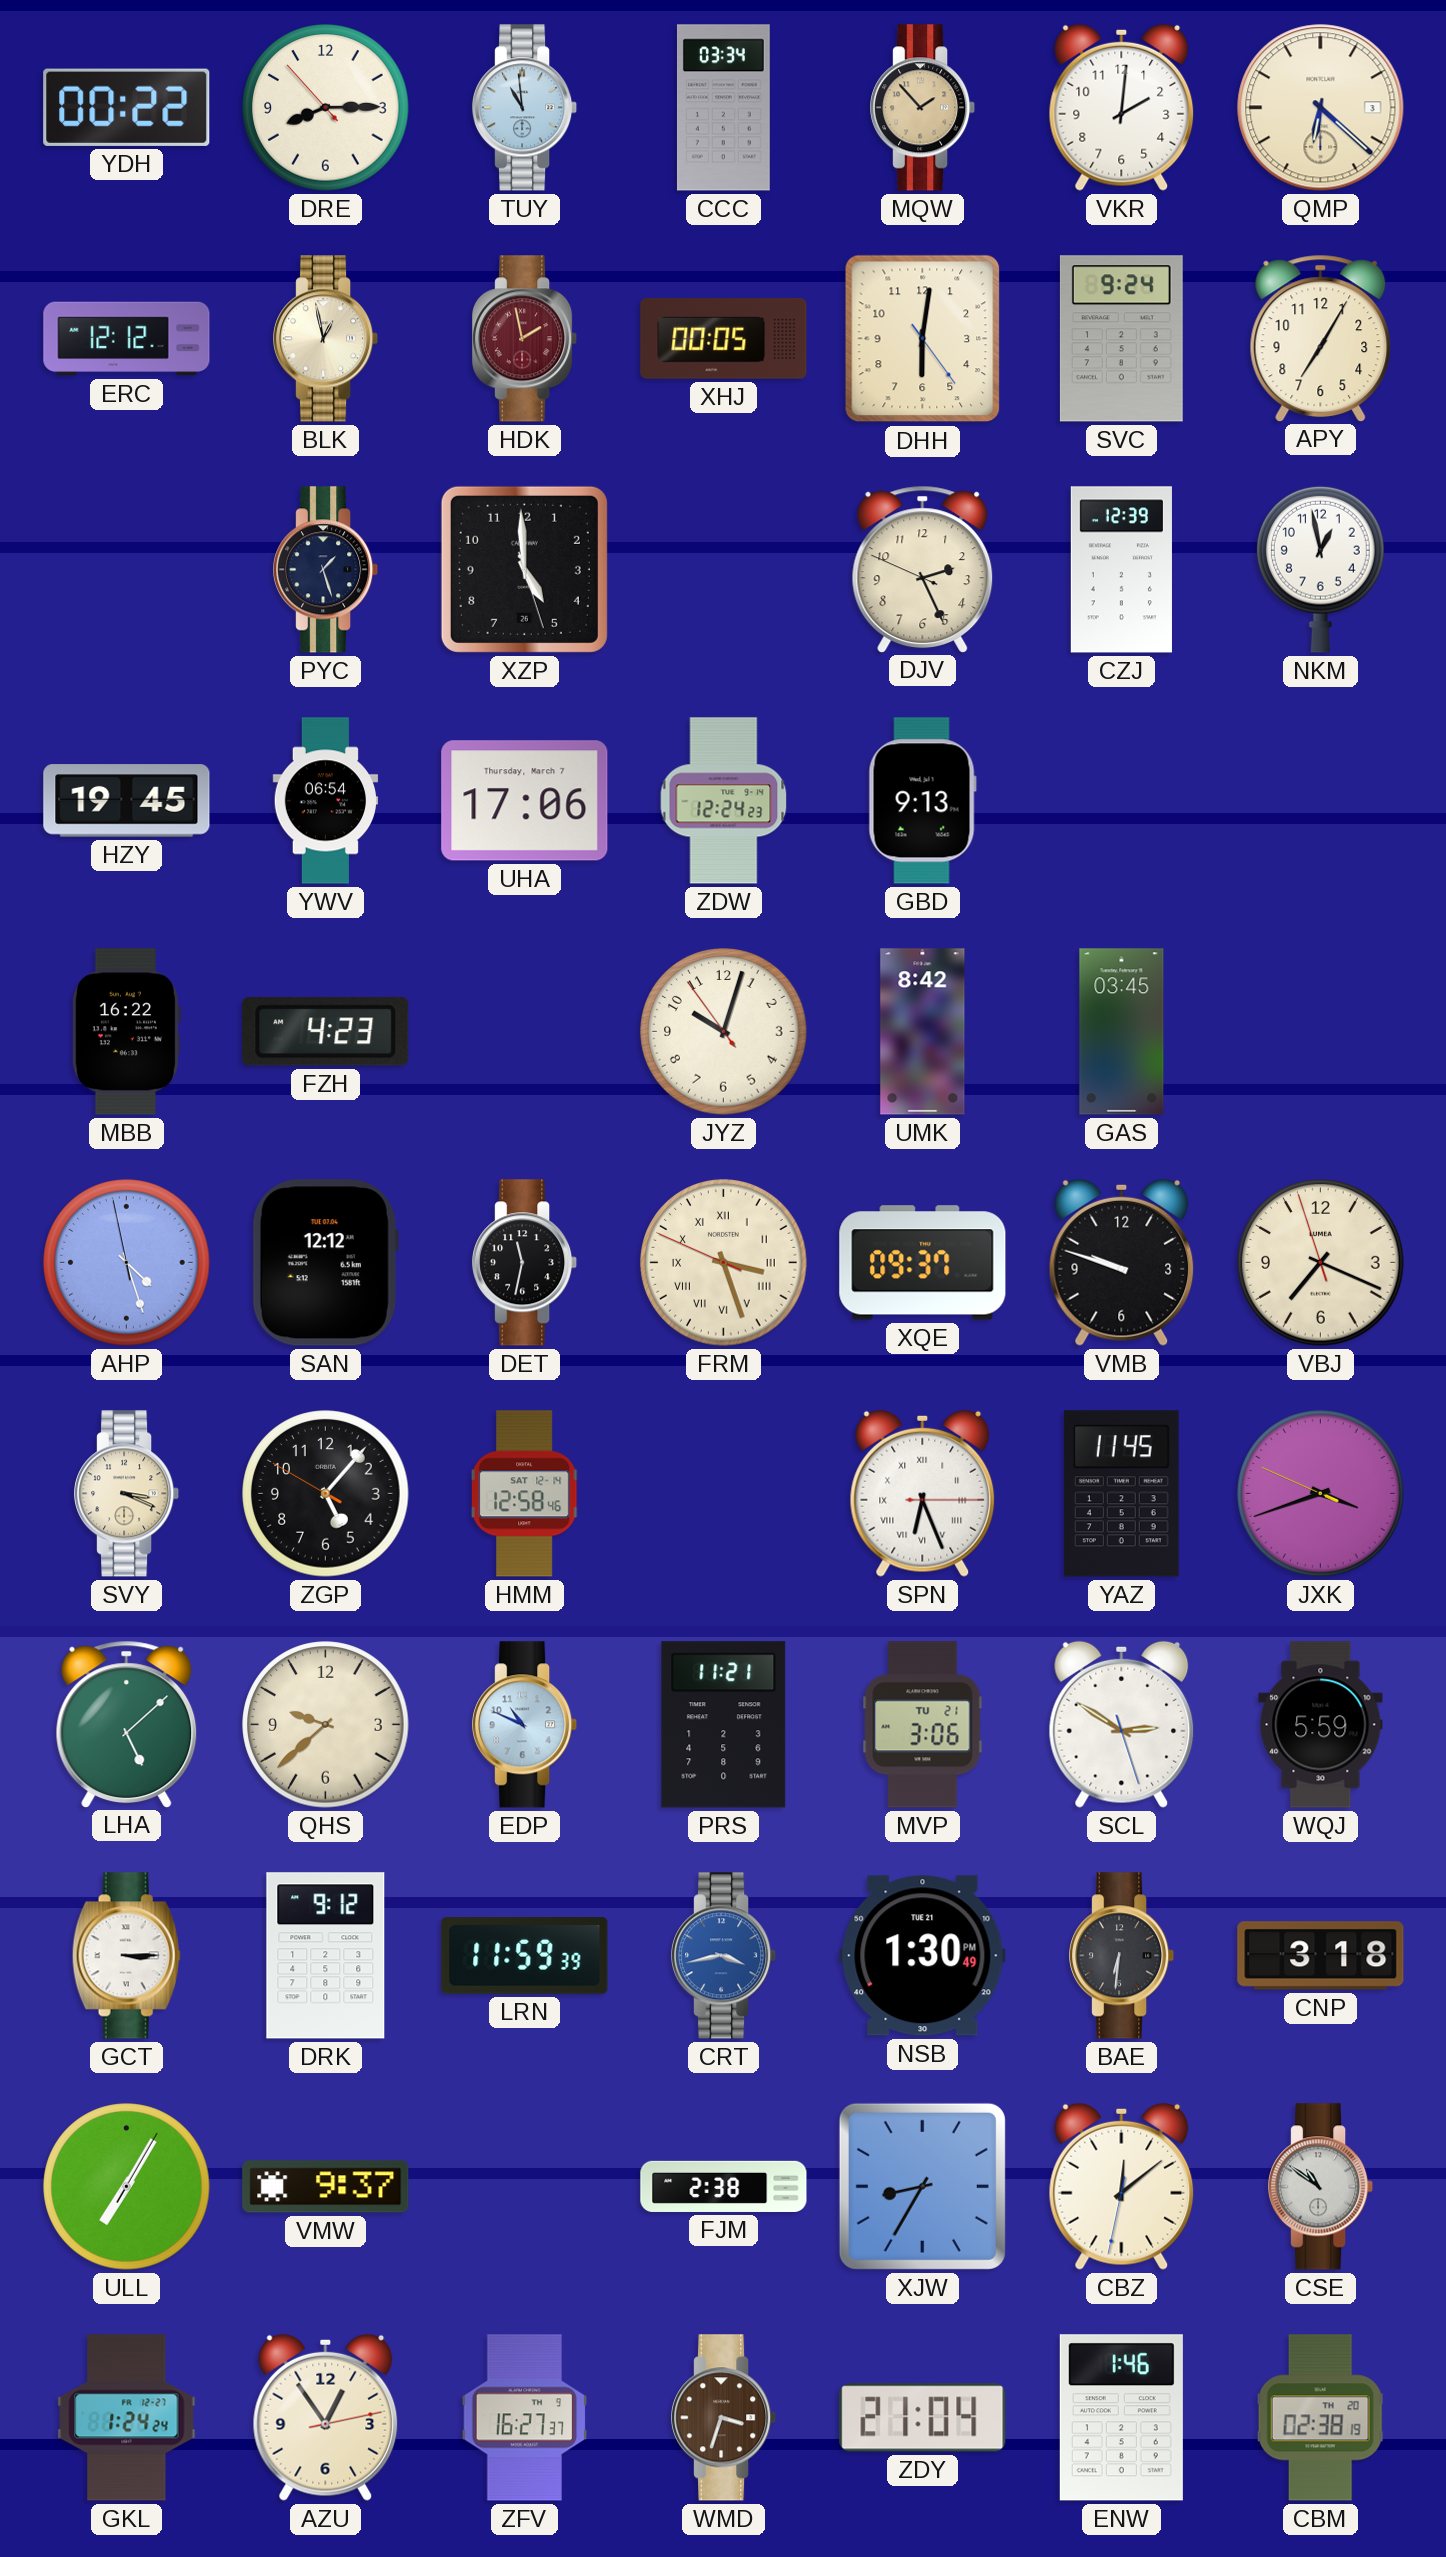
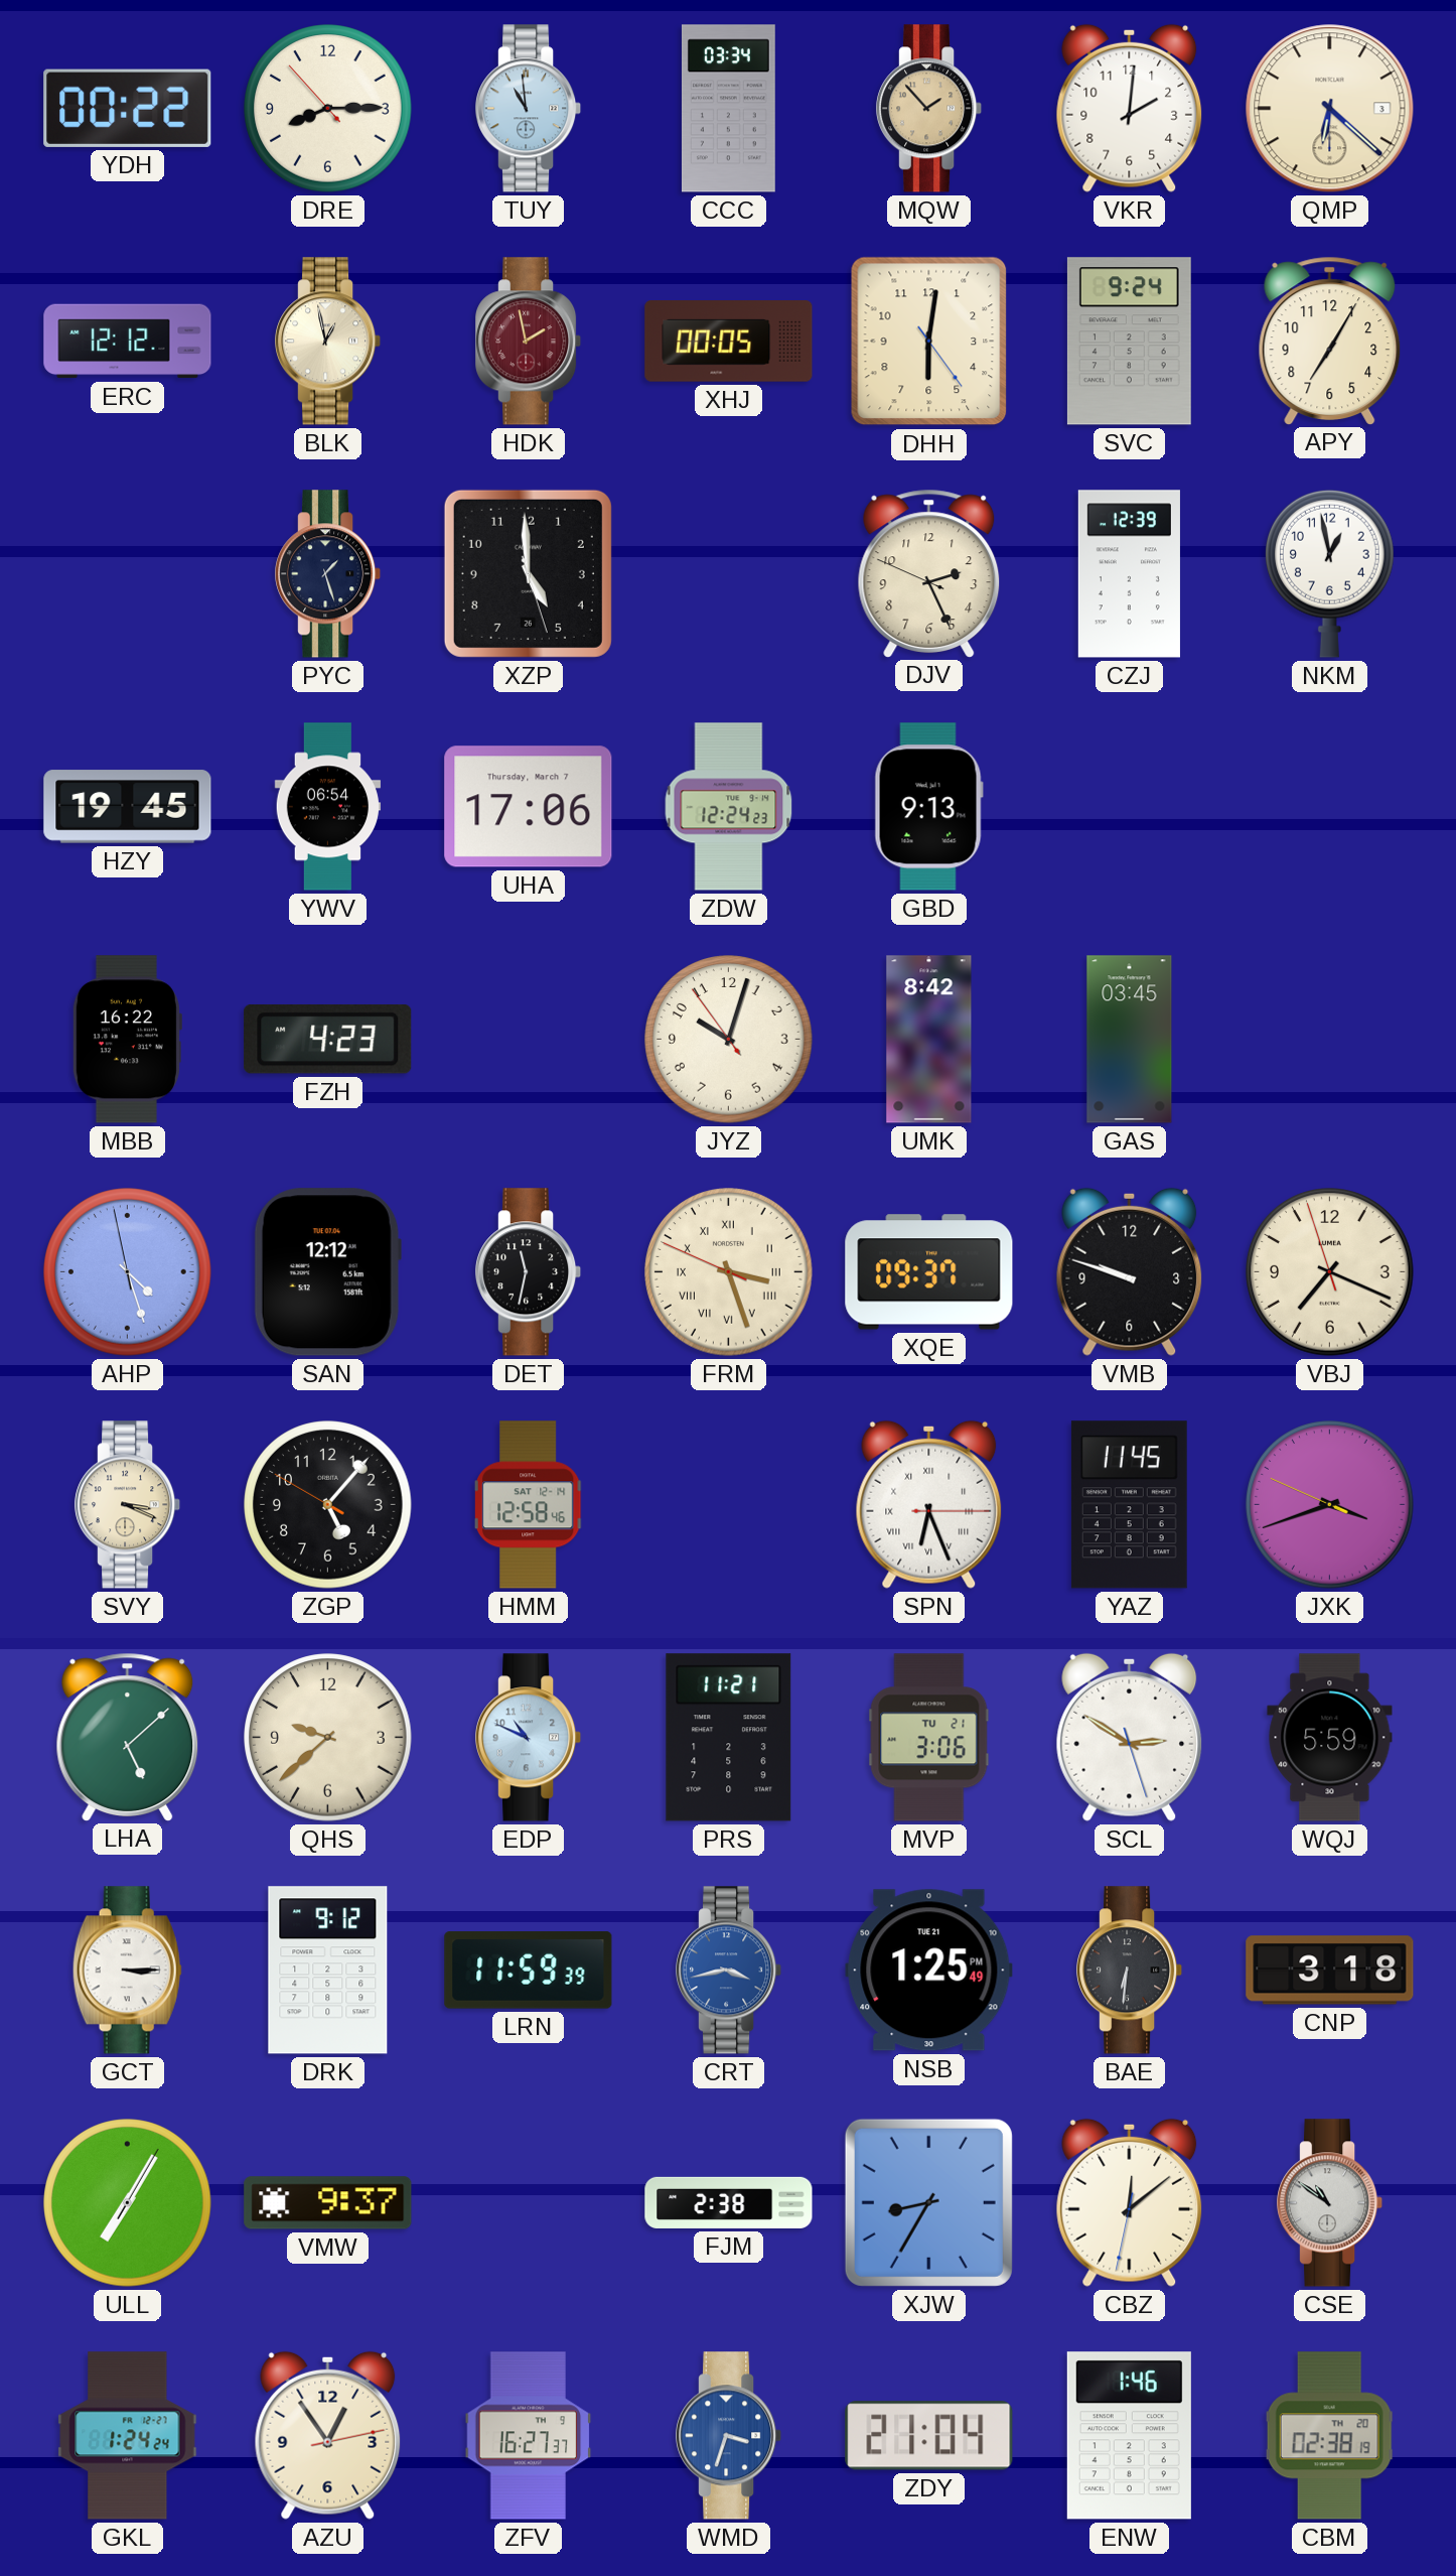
NSB: 1:30 -> 1:25
WMD dial: brown -> blue
